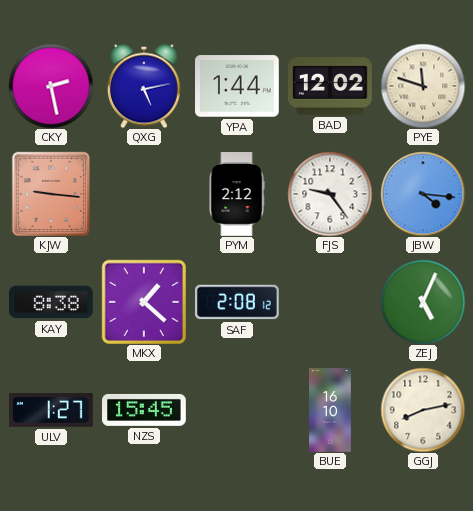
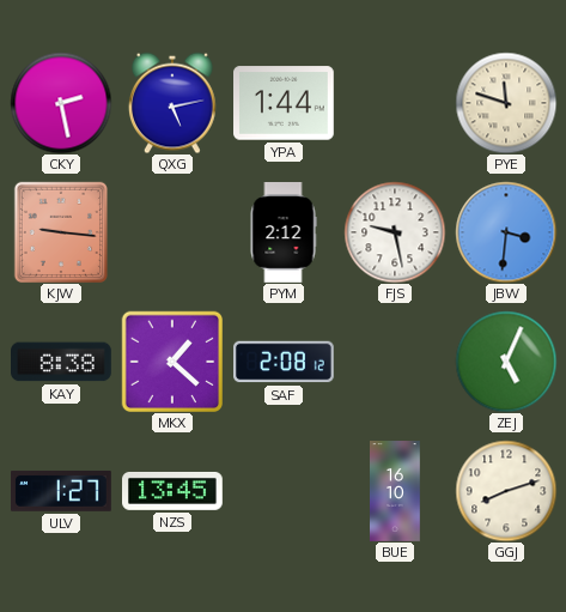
BAD: 12:02 -> none
FJS: 9:24 -> 9:28
JBW: 4:16 -> 3:31
NZS: 15:45 -> 13:45
GGJ: 8:13 -> 8:12
